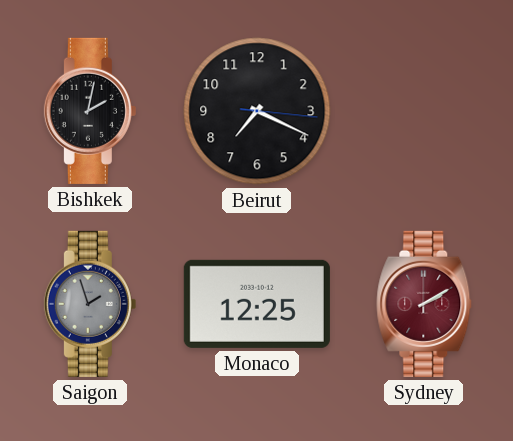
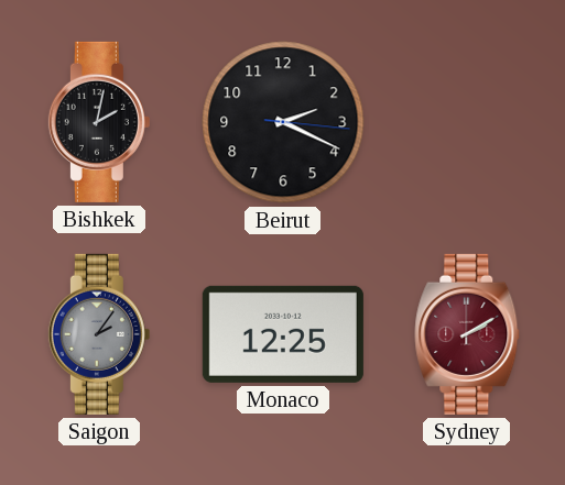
Beirut: 7:19 -> 2:19
Saigon: 1:57 -> 2:06
